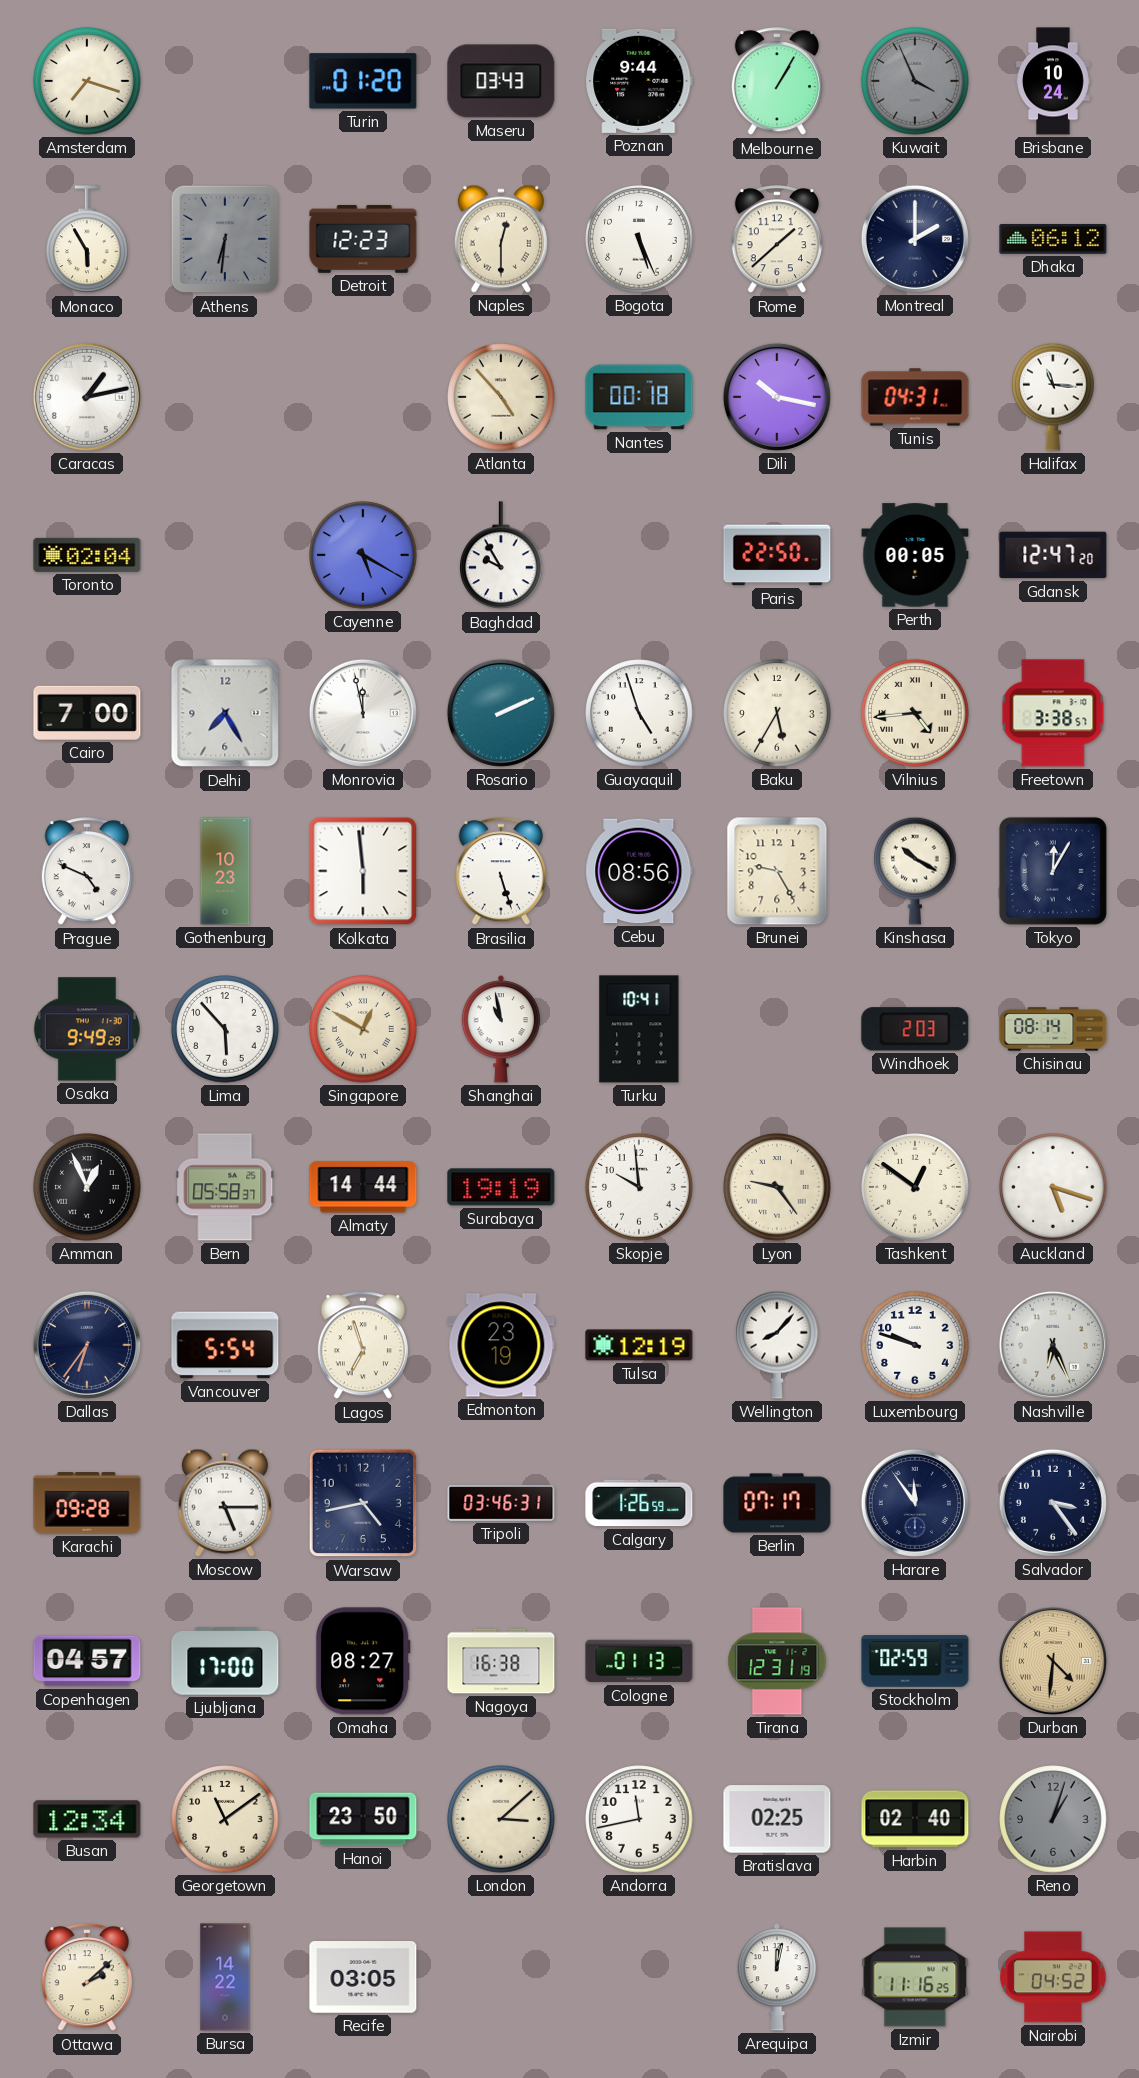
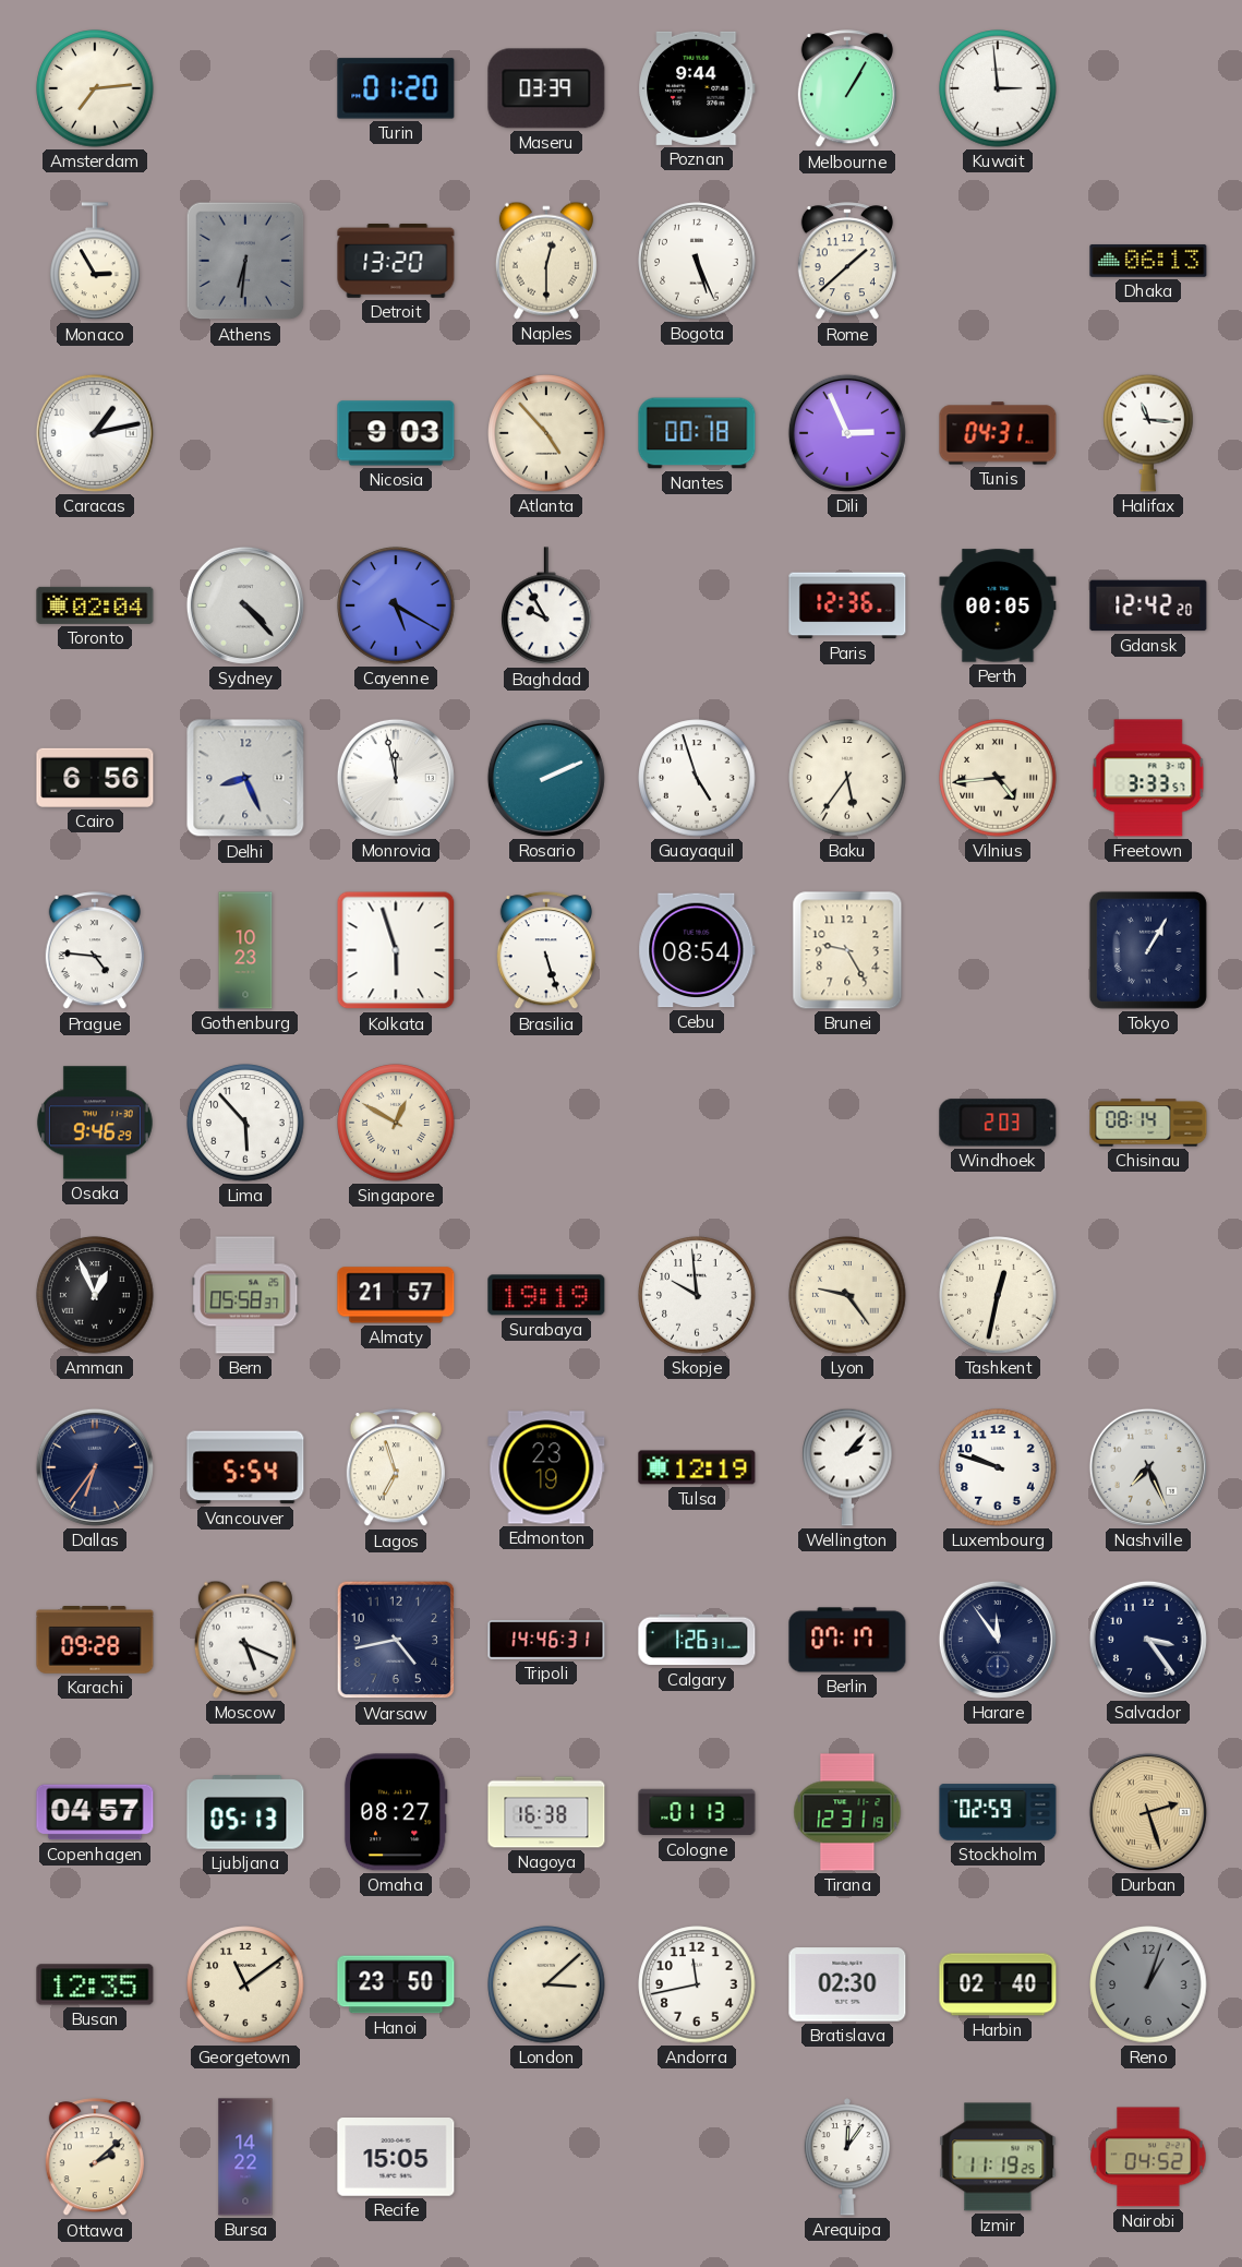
Amsterdam: 7:18 -> 7:14
Maseru: 03:43 -> 03:39
Kuwait: 3:56 -> 2:59
Kuwait dial: grey -> white
Brisbane: 10:24 -> none
Monaco: 5:55 -> 2:55
Detroit: 12:23 -> 13:20
Montreal: 2:00 -> none
Dhaka: 06:12 -> 06:13
Nicosia: none -> 9:03
Dili: 10:17 -> 2:56
Sydney: none -> 4:23
Paris: 22:50 -> 12:36
Gdansk: 12:47 -> 12:42
Cairo: 7:00 -> 6:56
Delhi: 7:25 -> 8:26
Baku: 5:35 -> 5:36
Freetown: 3:38 -> 3:33
Prague: 4:49 -> 4:46
Kolkata: 5:59 -> 5:57
Cebu: 08:56 -> 08:54
Kinshasa: 10:20 -> none
Tokyo: 12:05 -> 1:05
Osaka: 9:49 -> 9:46
Shanghai: 10:58 -> none
Turku: 10:41 -> none
Almaty: 14:44 -> 21:57
Tashkent: 12:51 -> 12:32
Auckland: 5:18 -> none
Wellington: 8:07 -> 2:07
Nashville: 6:26 -> 7:26
Moscow: 5:15 -> 5:19
Tripoli: 03:46 -> 14:46
Calgary: 1:26:59 -> 1:26:31
Ljubljana: 17:00 -> 05:13
Durban: 4:31 -> 2:27
Busan: 12:34 -> 12:35
Bratislava: 02:25 -> 02:30
Recife: 03:05 -> 15:05
Arequipa: 12:02 -> 12:06
Izmir: 11:16 -> 11:19
